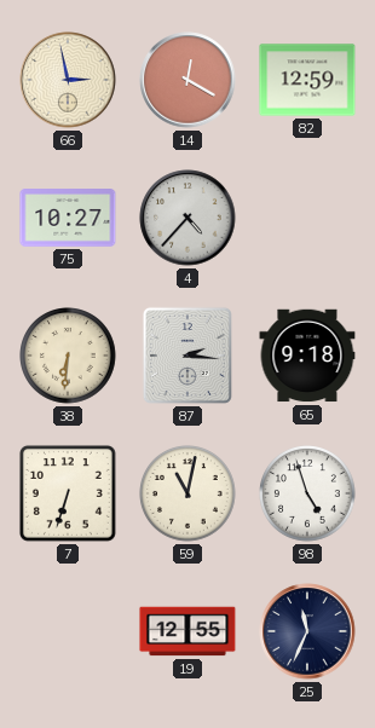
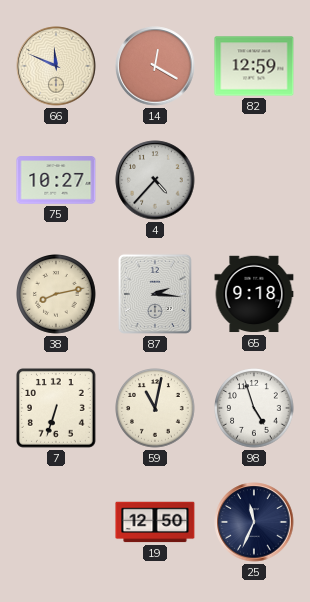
66: 2:58 -> 11:49
38: 6:31 -> 8:13
19: 12:55 -> 12:50
